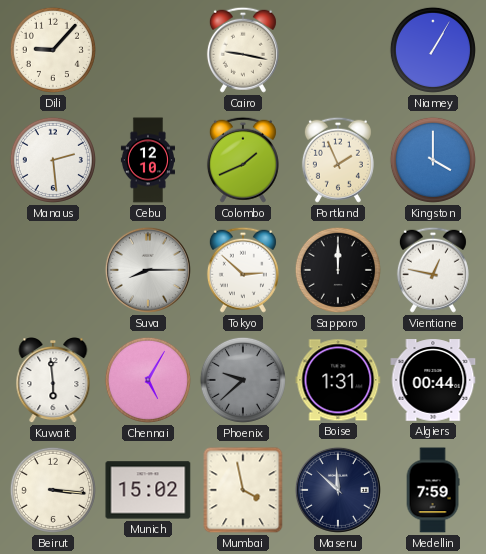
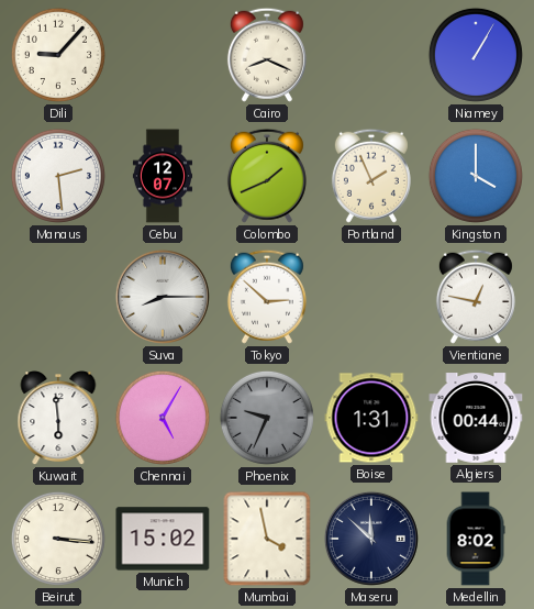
Cairo: 9:17 -> 8:19
Cebu: 12:10 -> 12:07
Sapporo: 12:00 -> none
Phoenix: 9:38 -> 9:34
Medellin: 7:59 -> 8:02
